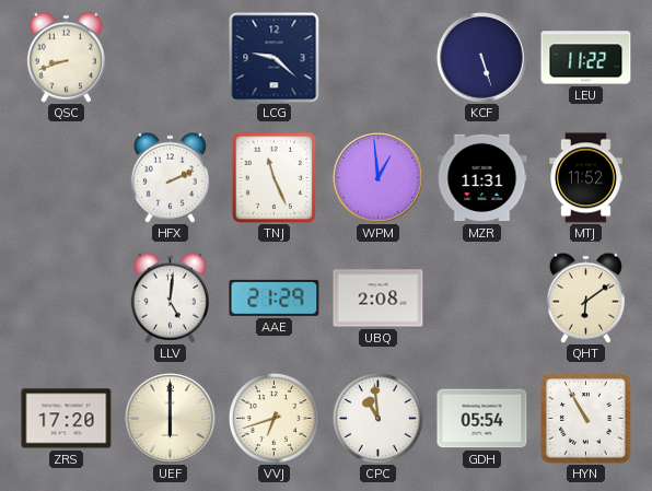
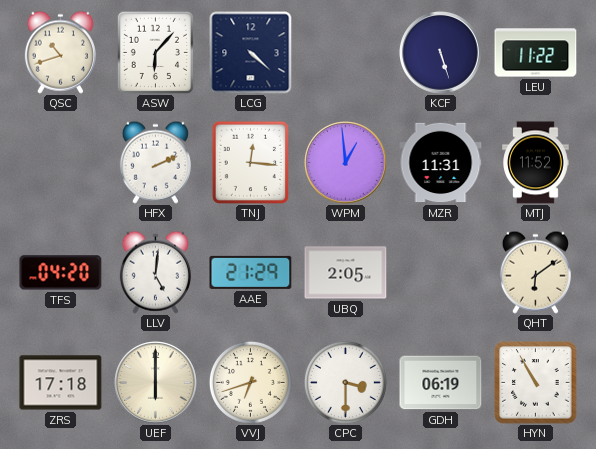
QSC: 8:42 -> 10:42
ASW: none -> 6:07
LCG: 9:22 -> 4:22
TNJ: 11:26 -> 12:16
TFS: none -> 04:20
UBQ: 2:08 -> 2:05
ZRS: 17:20 -> 17:18
CPC: 10:59 -> 3:30
GDH: 05:54 -> 06:19
